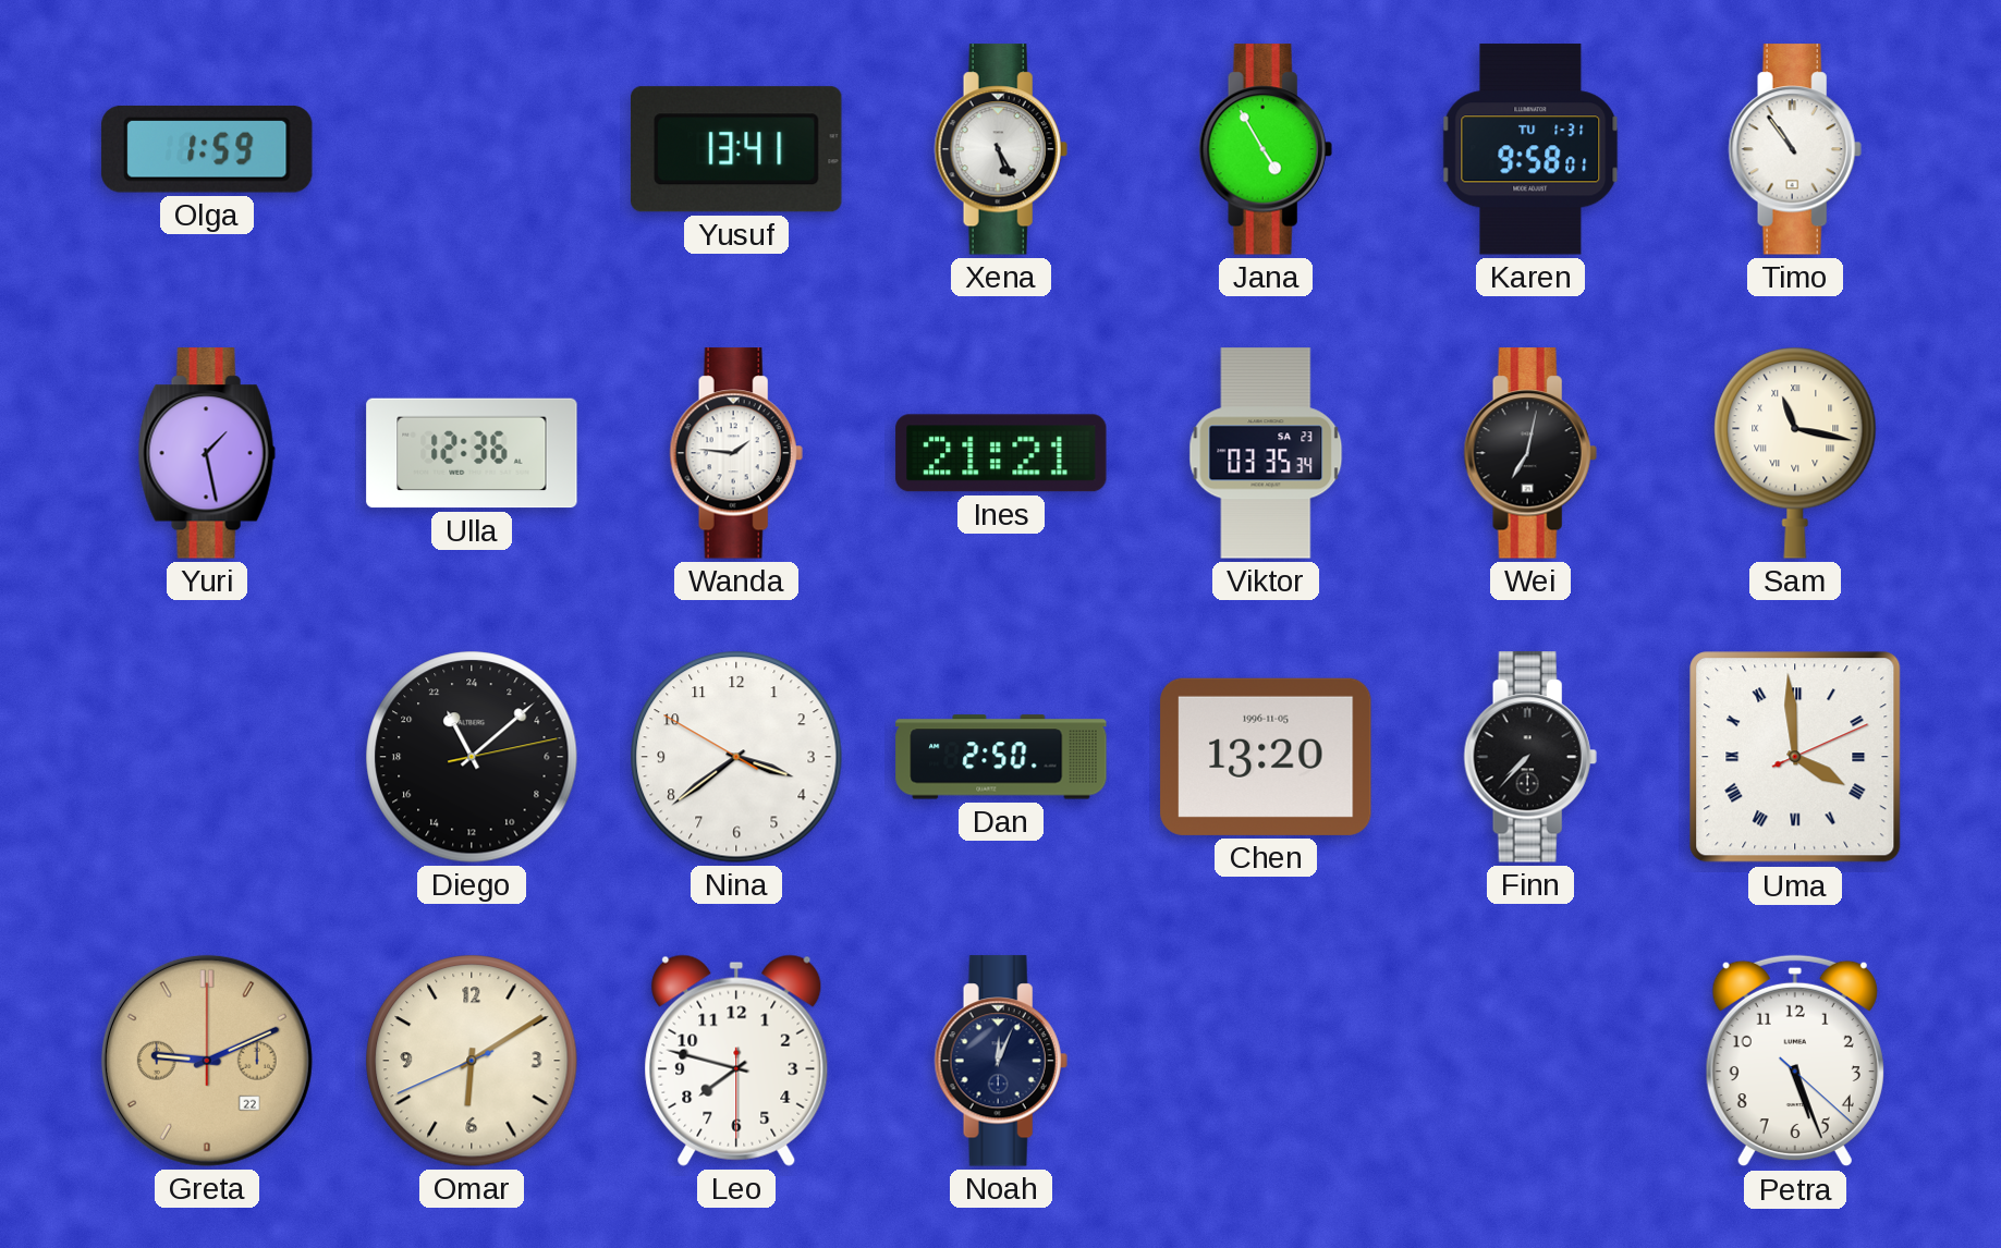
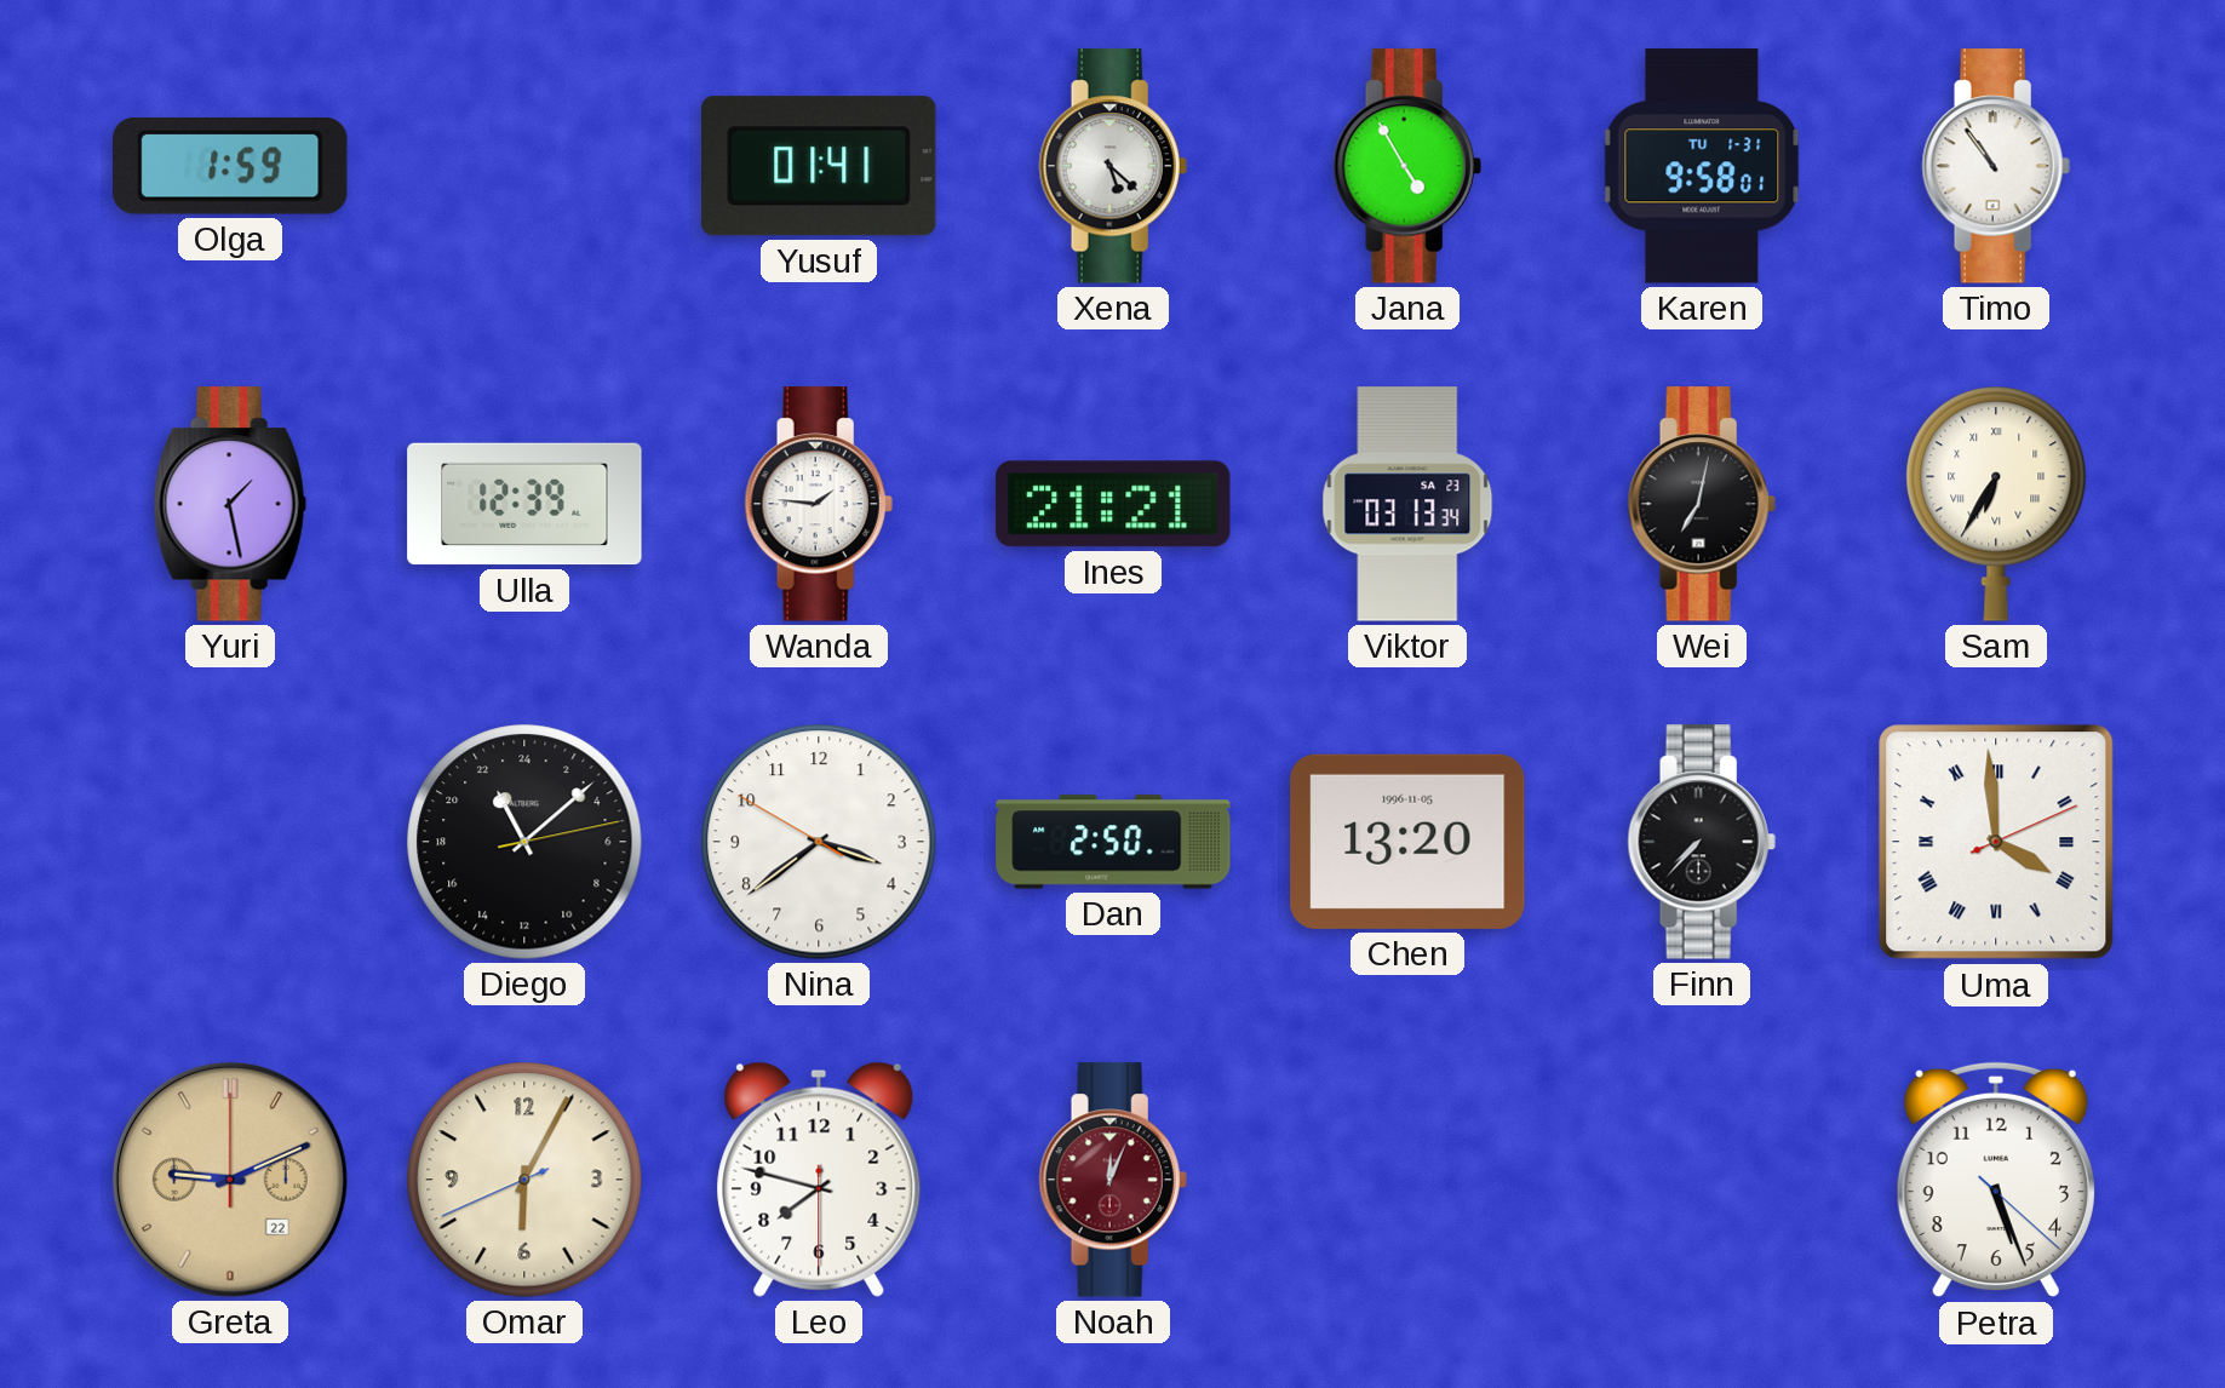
Yusuf: 13:41 -> 01:41
Xena: 5:25 -> 5:22
Ulla: 12:36 -> 12:39
Viktor: 03:35 -> 03:13
Sam: 11:17 -> 6:35
Omar: 6:09 -> 6:04
Noah dial: navy -> burgundy
